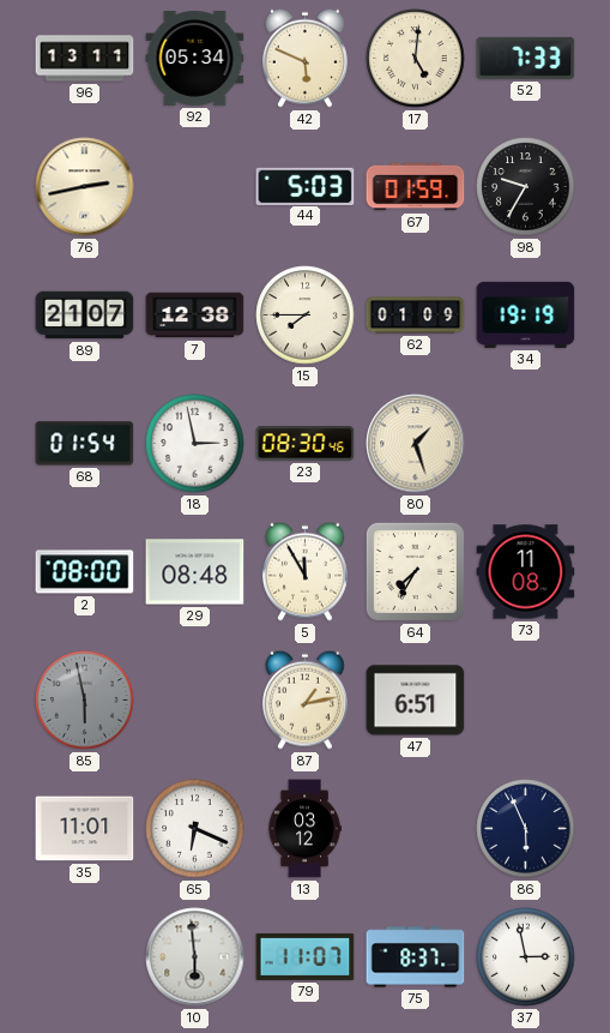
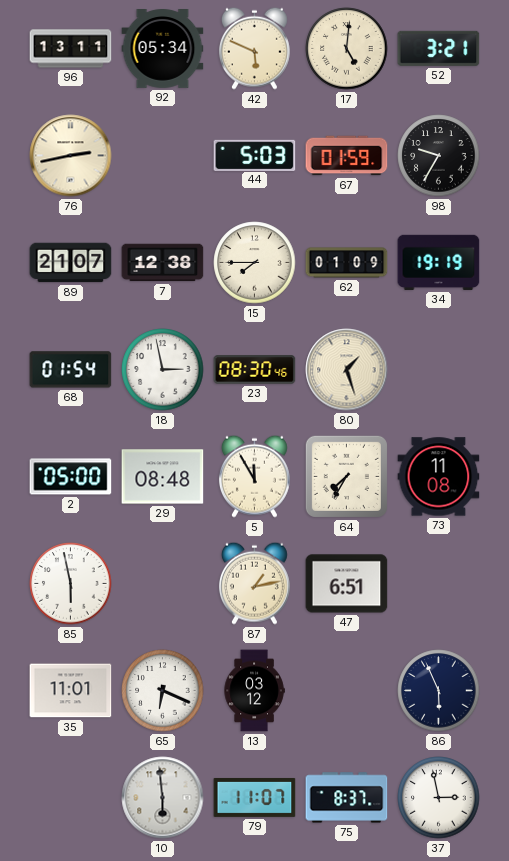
52: 7:33 -> 3:21
2: 08:00 -> 05:00
85 dial: grey -> white
